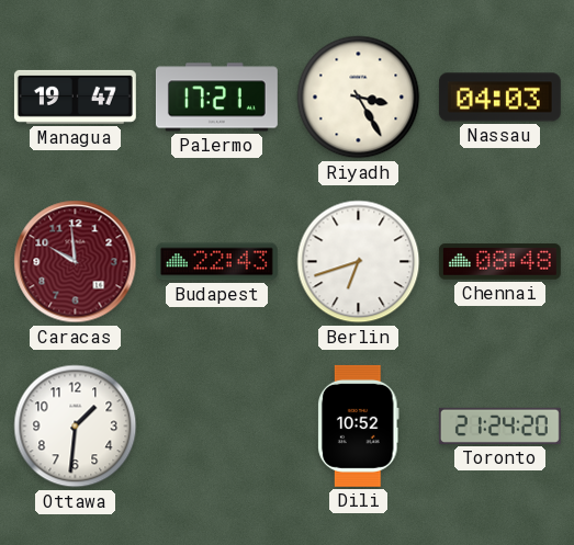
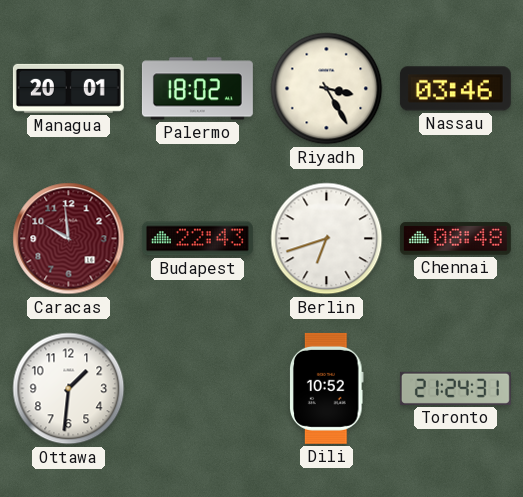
Managua: 19:47 -> 20:01
Palermo: 17:21 -> 18:02
Nassau: 04:03 -> 03:46
Toronto: 21:24:20 -> 21:24:31
